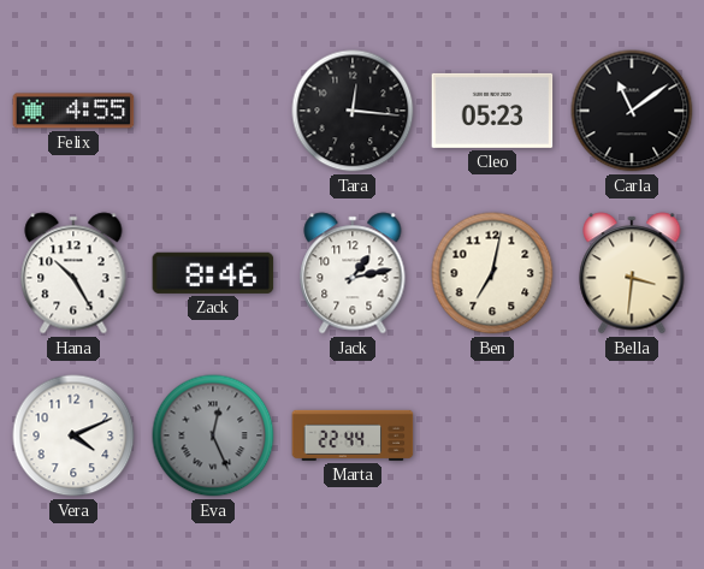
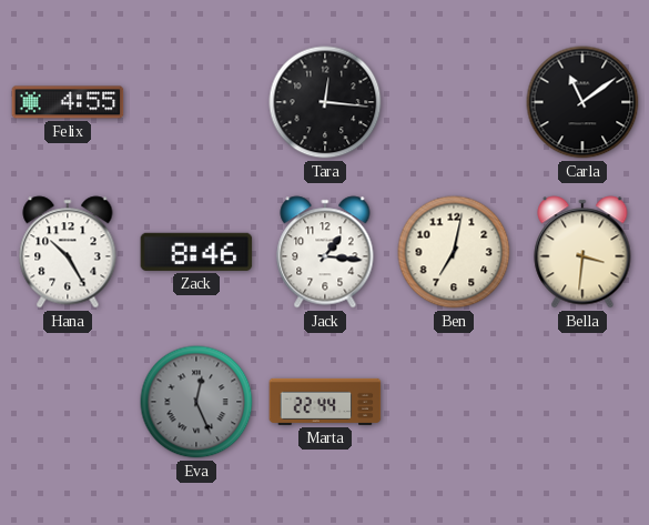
Cleo: 05:23 -> none
Jack: 1:13 -> 1:16
Vera: 4:11 -> none
